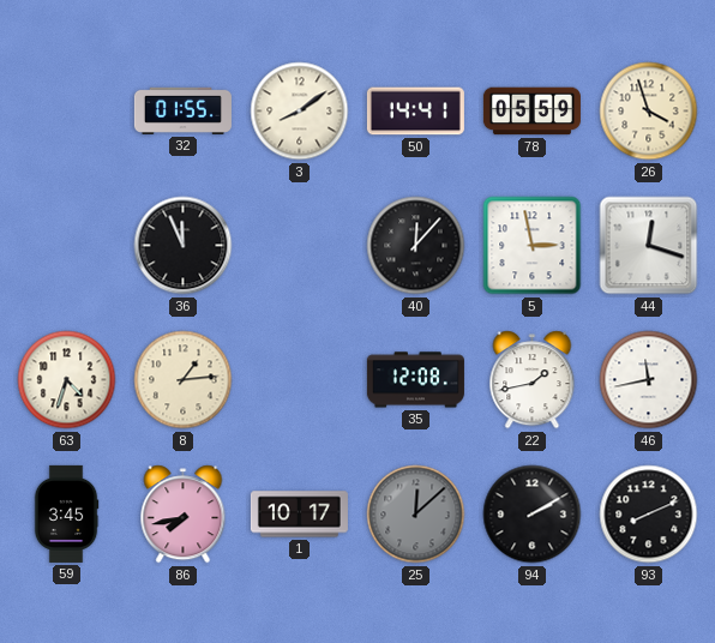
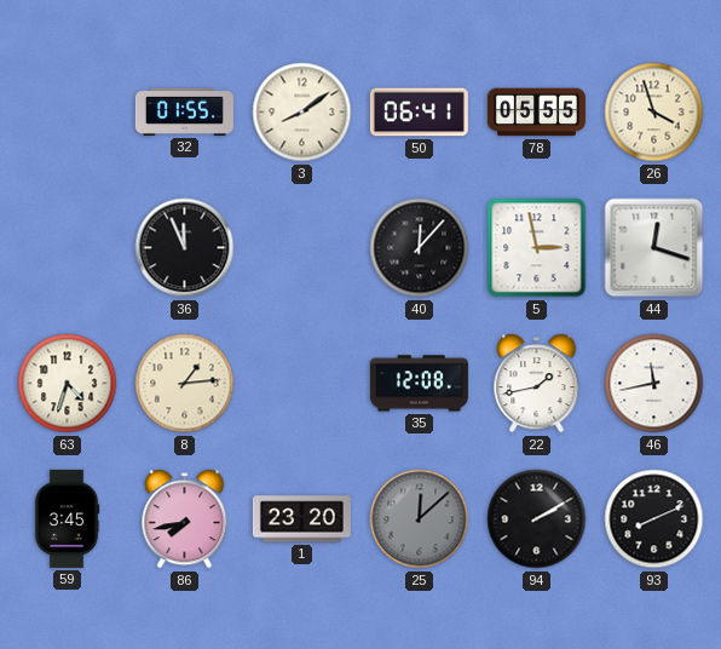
50: 14:41 -> 06:41
78: 05:59 -> 05:55
1: 10:17 -> 23:20
